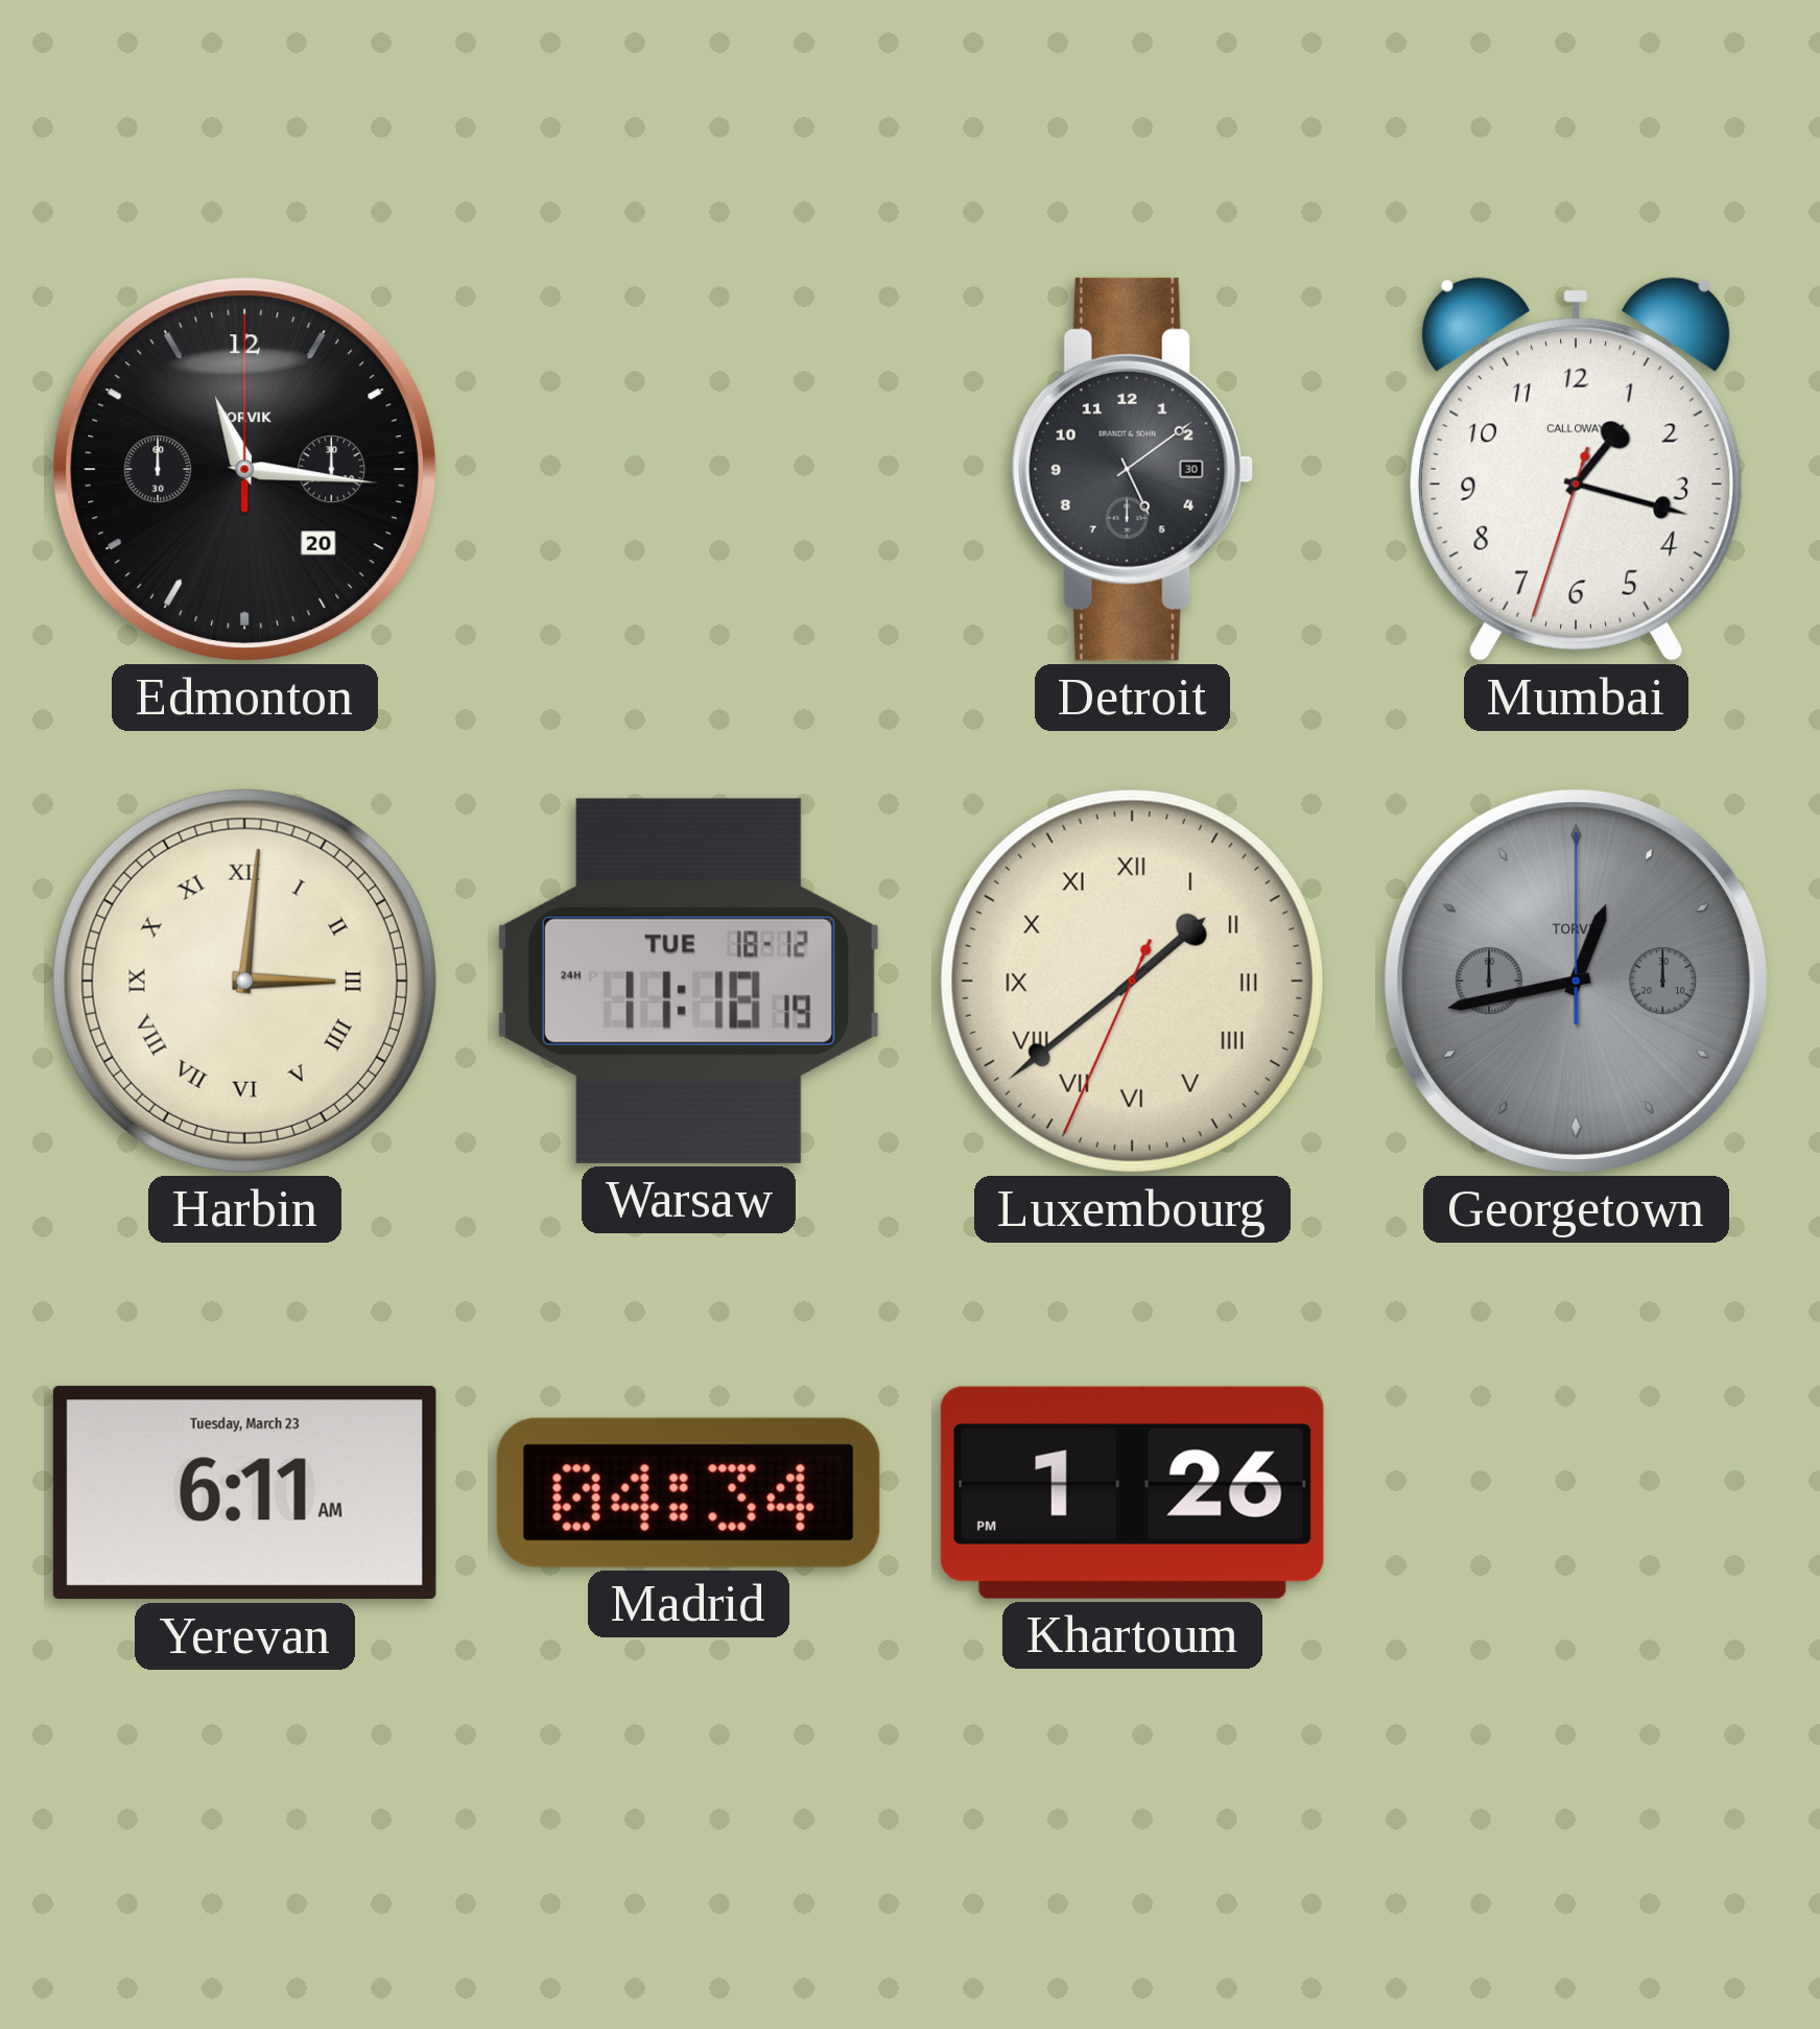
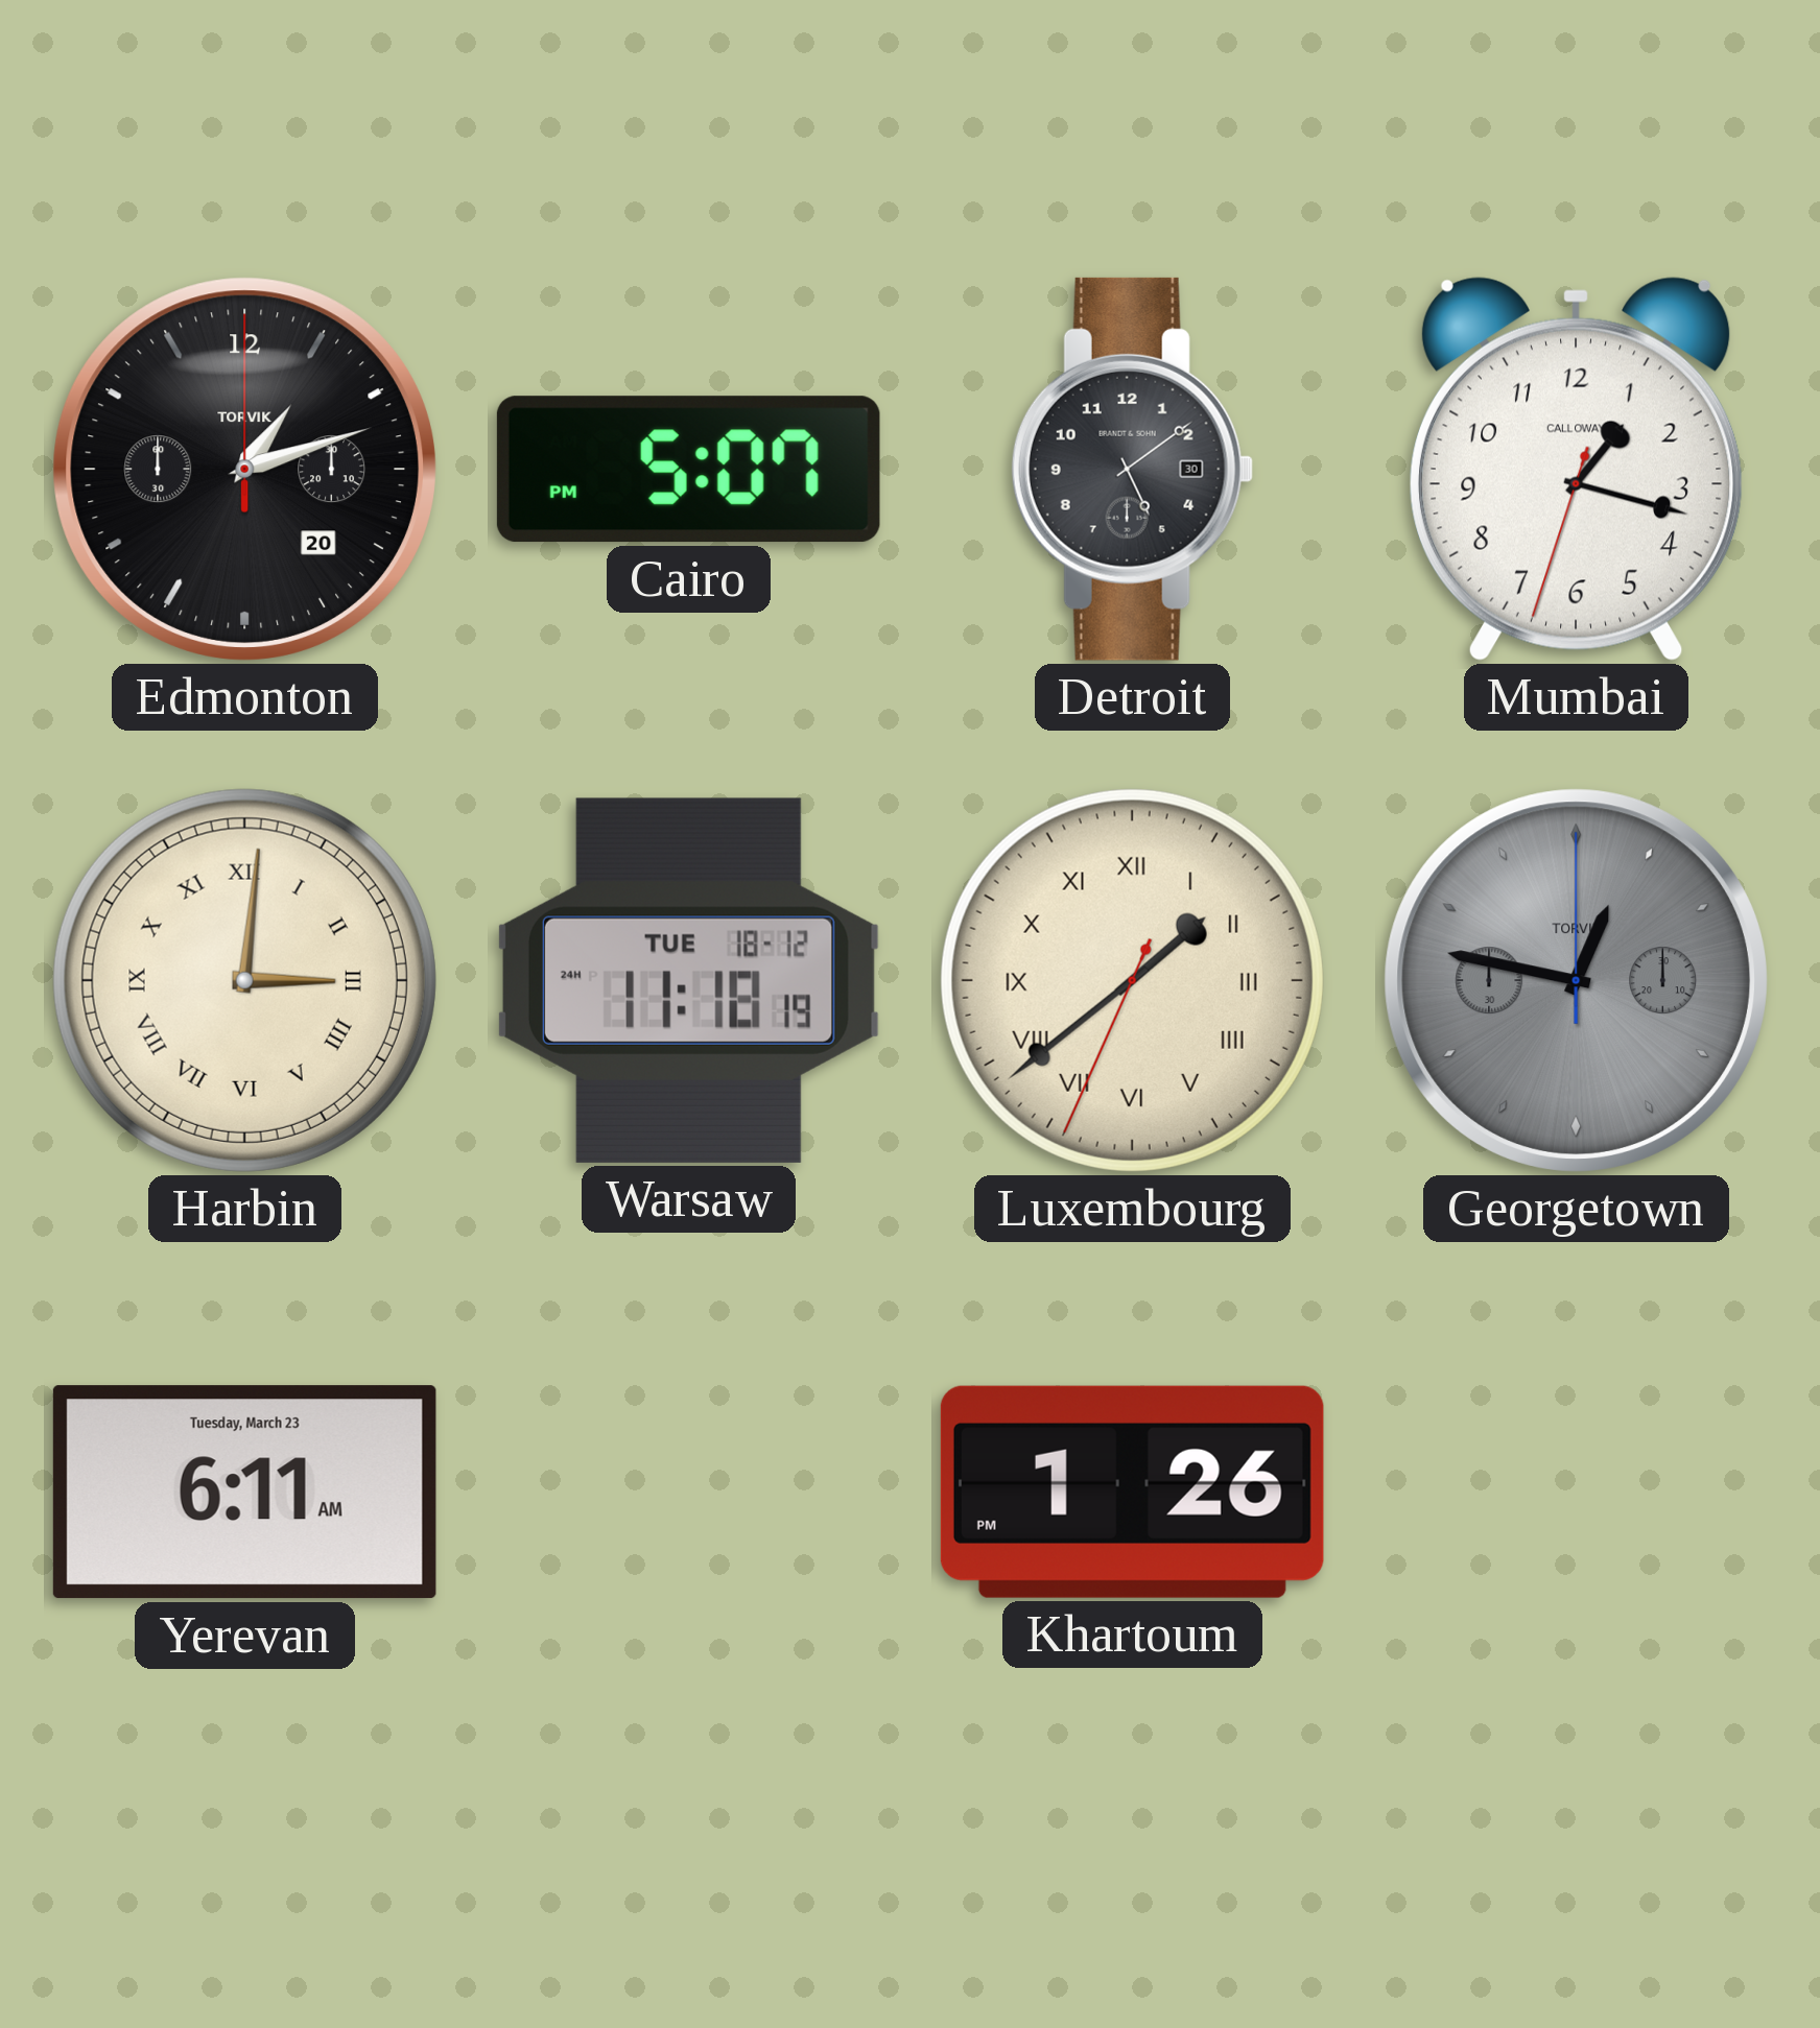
Edmonton: 11:16 -> 1:12
Cairo: none -> 5:07
Georgetown: 12:43 -> 12:47
Madrid: 04:34 -> none
